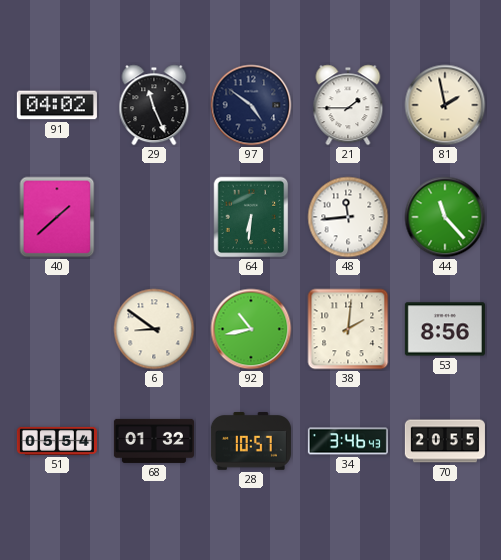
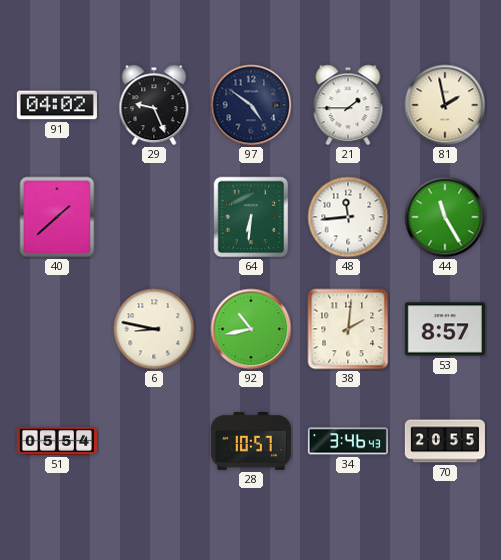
29: 11:26 -> 9:26
44: 11:23 -> 11:25
6: 8:51 -> 8:47
53: 8:56 -> 8:57
68: 01:32 -> none
